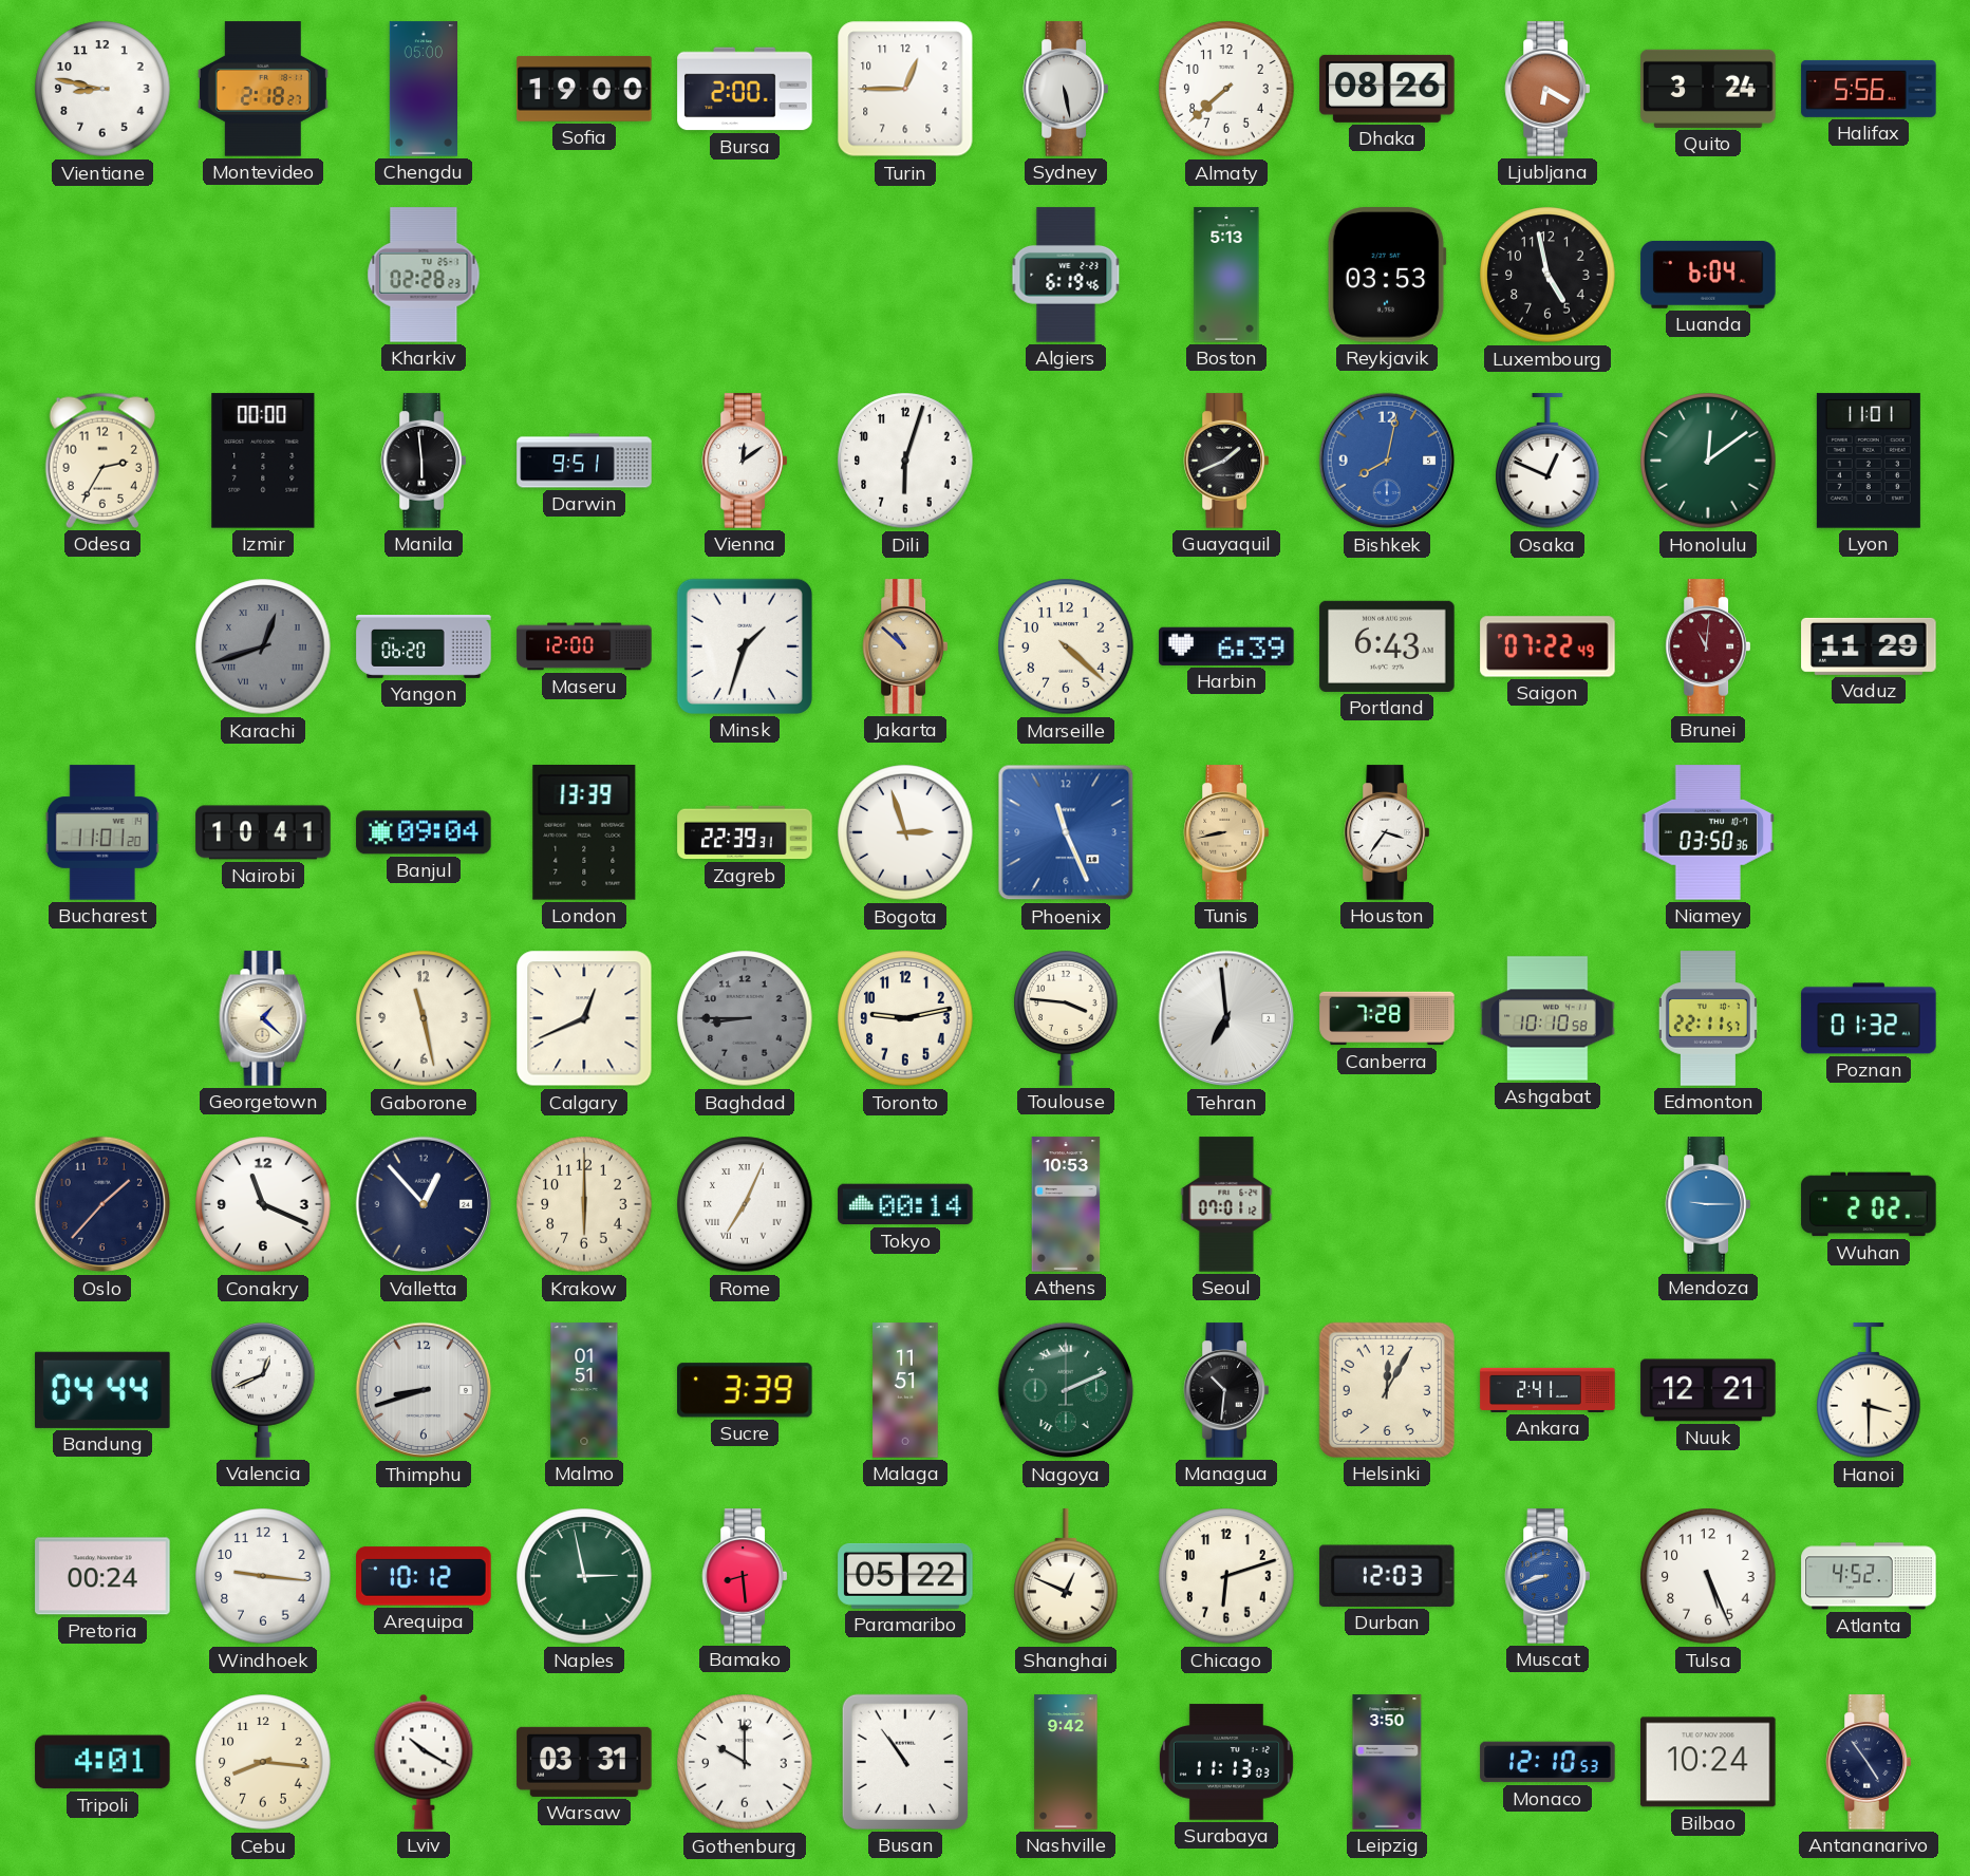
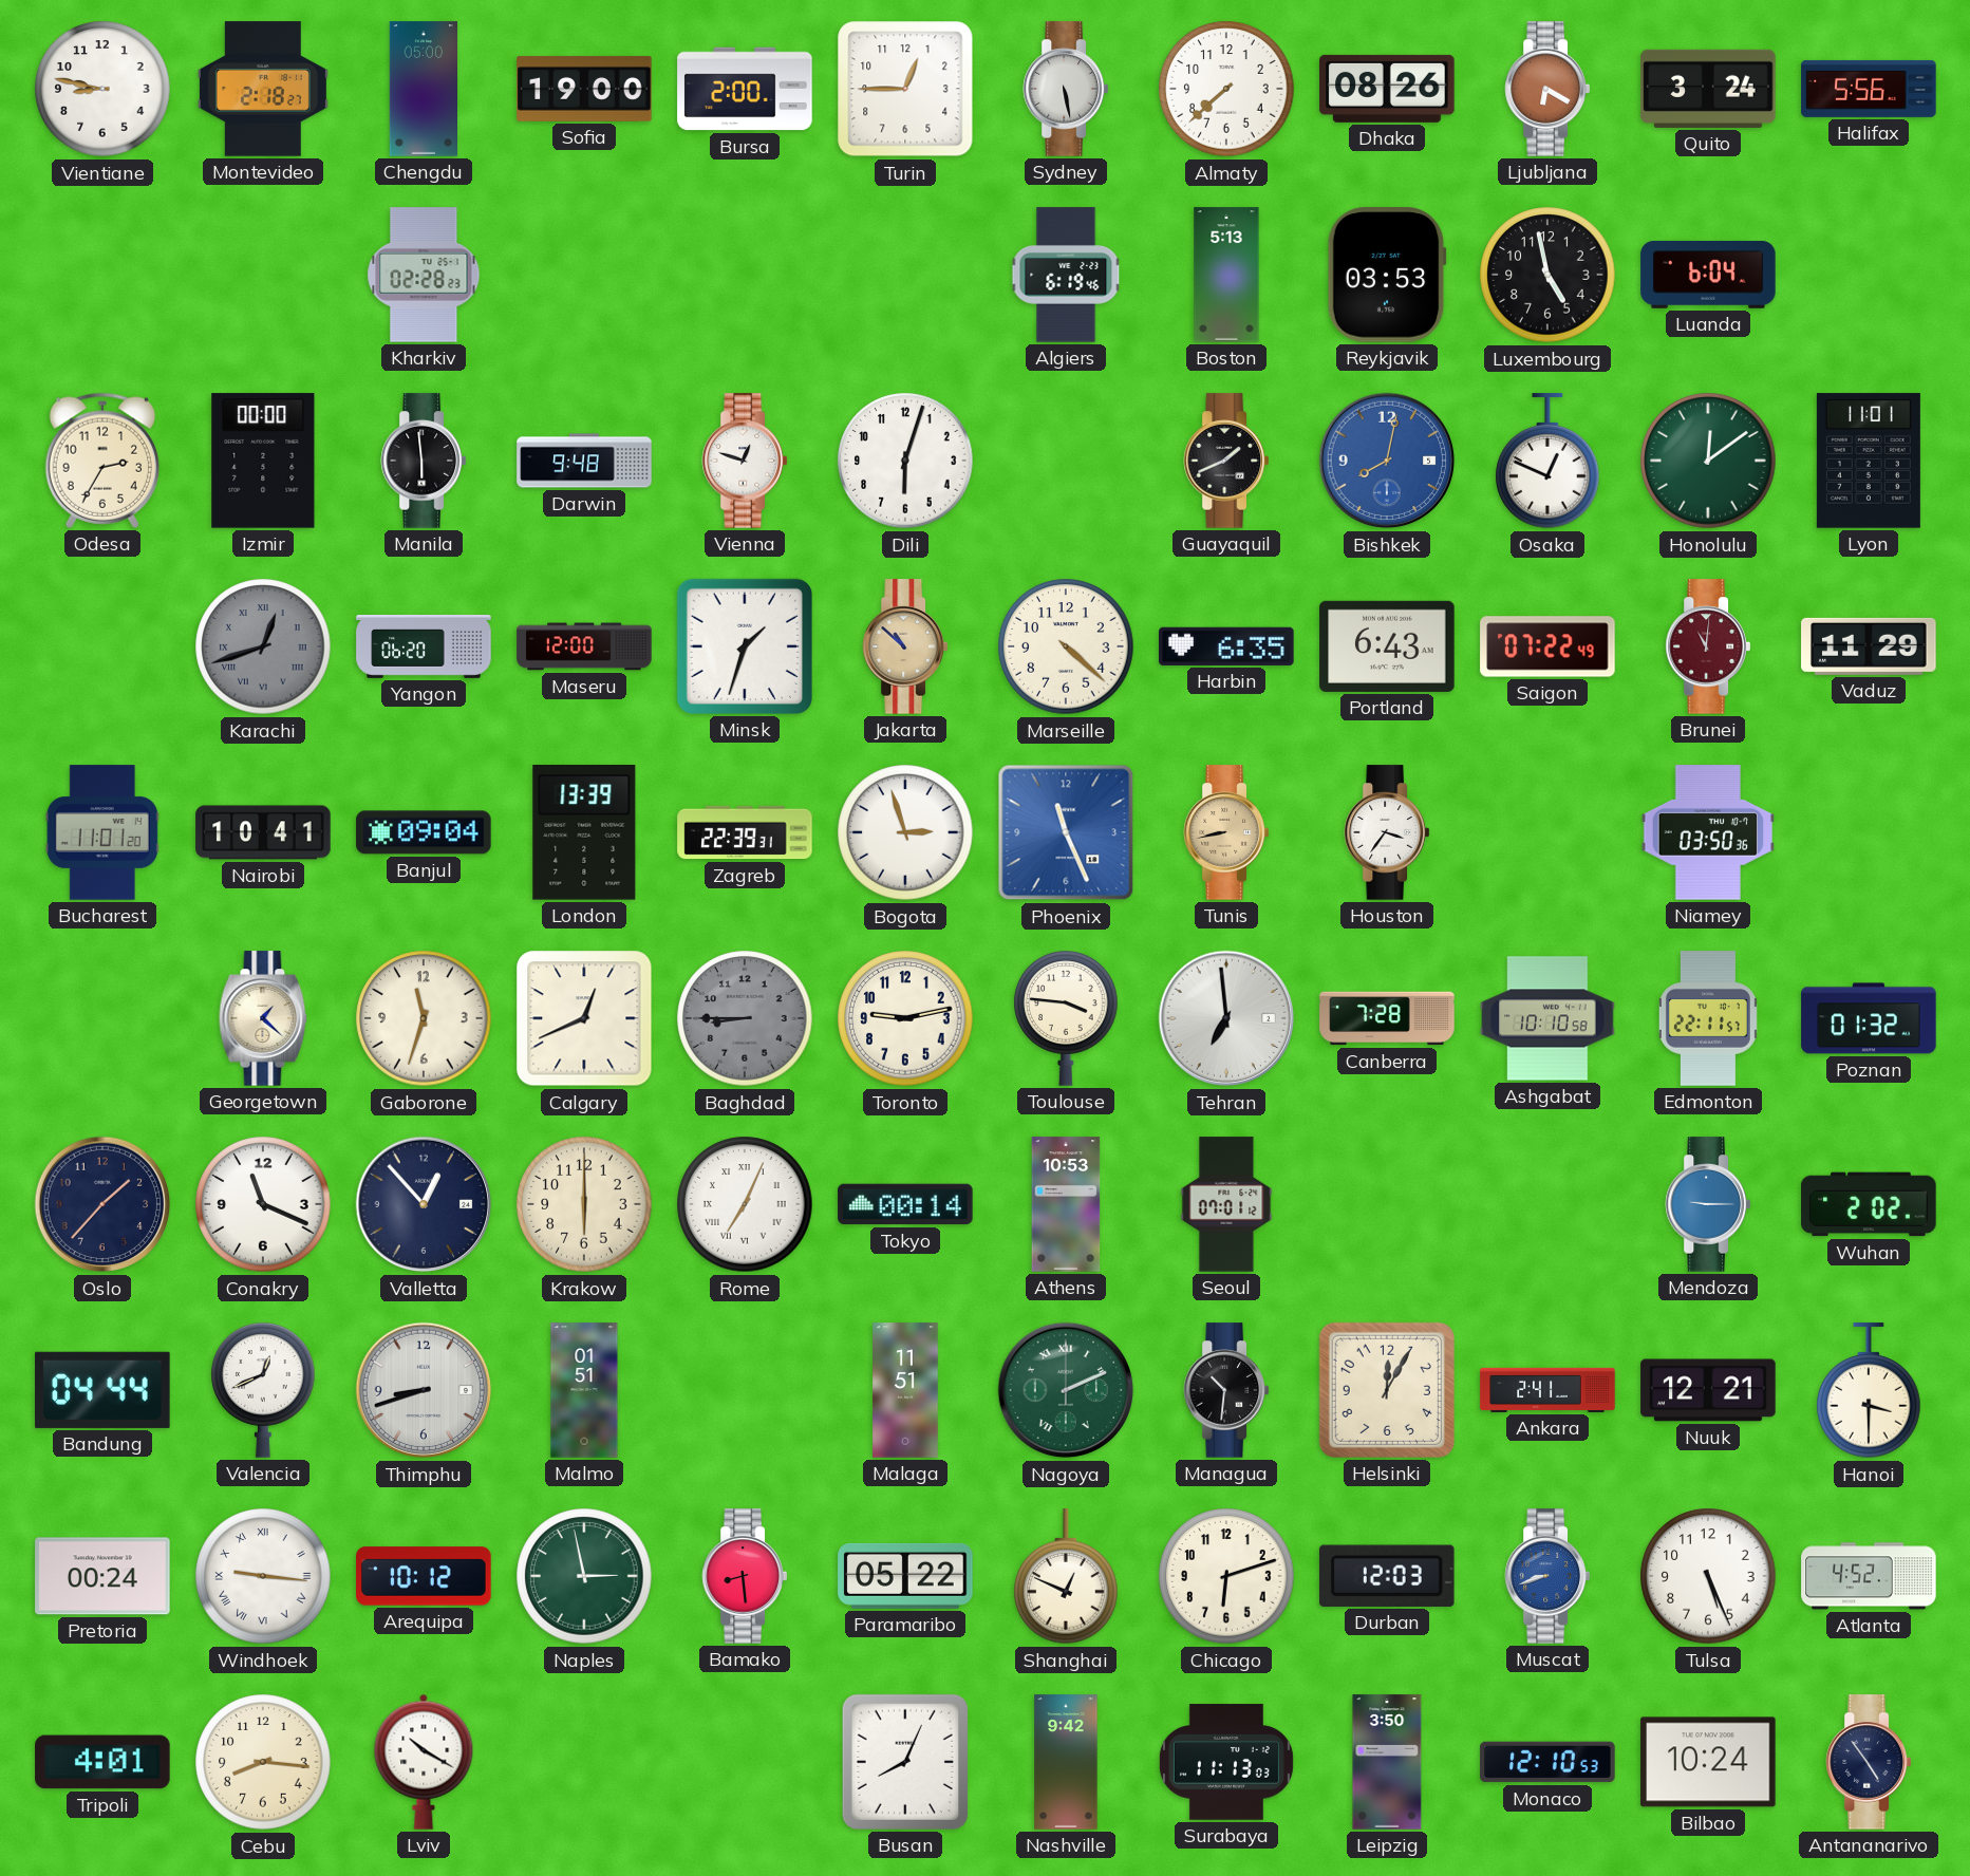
Darwin: 9:51 -> 9:48
Vienna: 12:09 -> 12:48
Harbin: 6:39 -> 6:35
Gaborone: 11:28 -> 11:33
Sucre: 3:39 -> none
Windhoek numerals: Arabic -> Roman
Warsaw: 03:31 -> none
Gothenburg: 10:00 -> none
Busan: 10:54 -> 8:04
